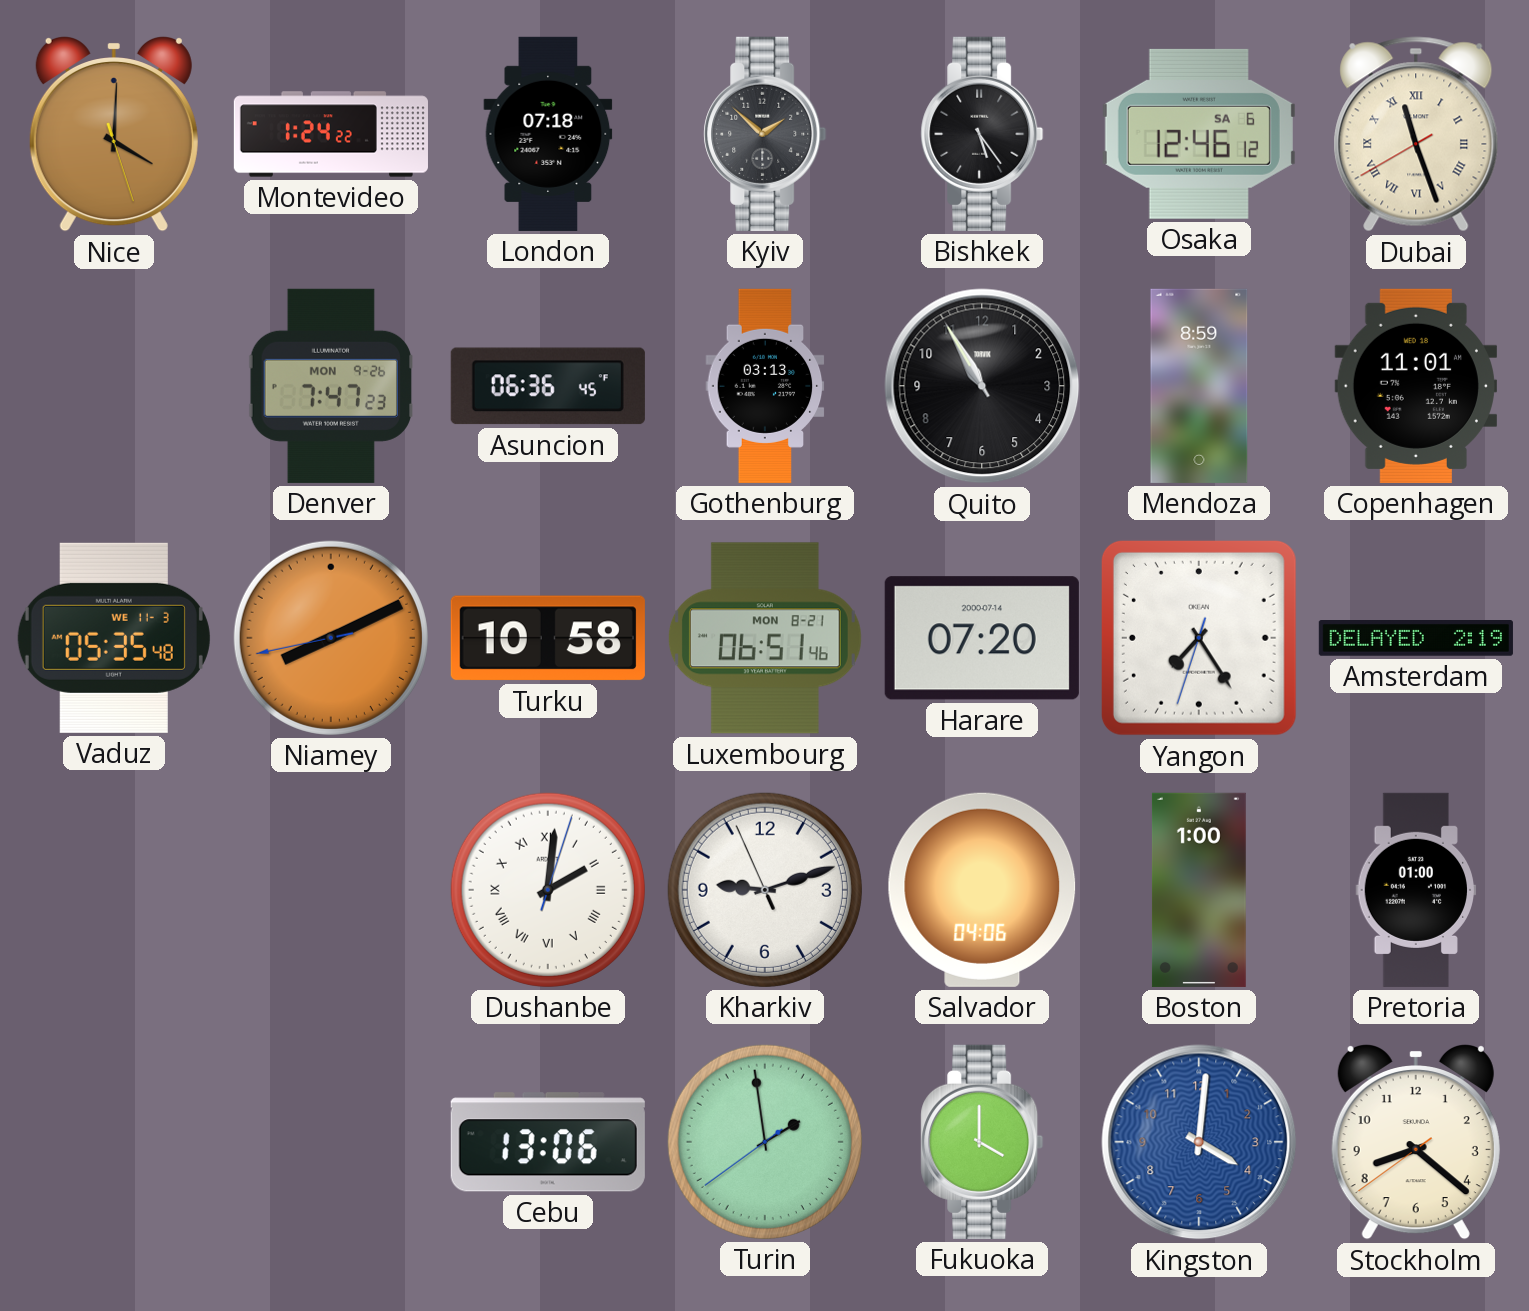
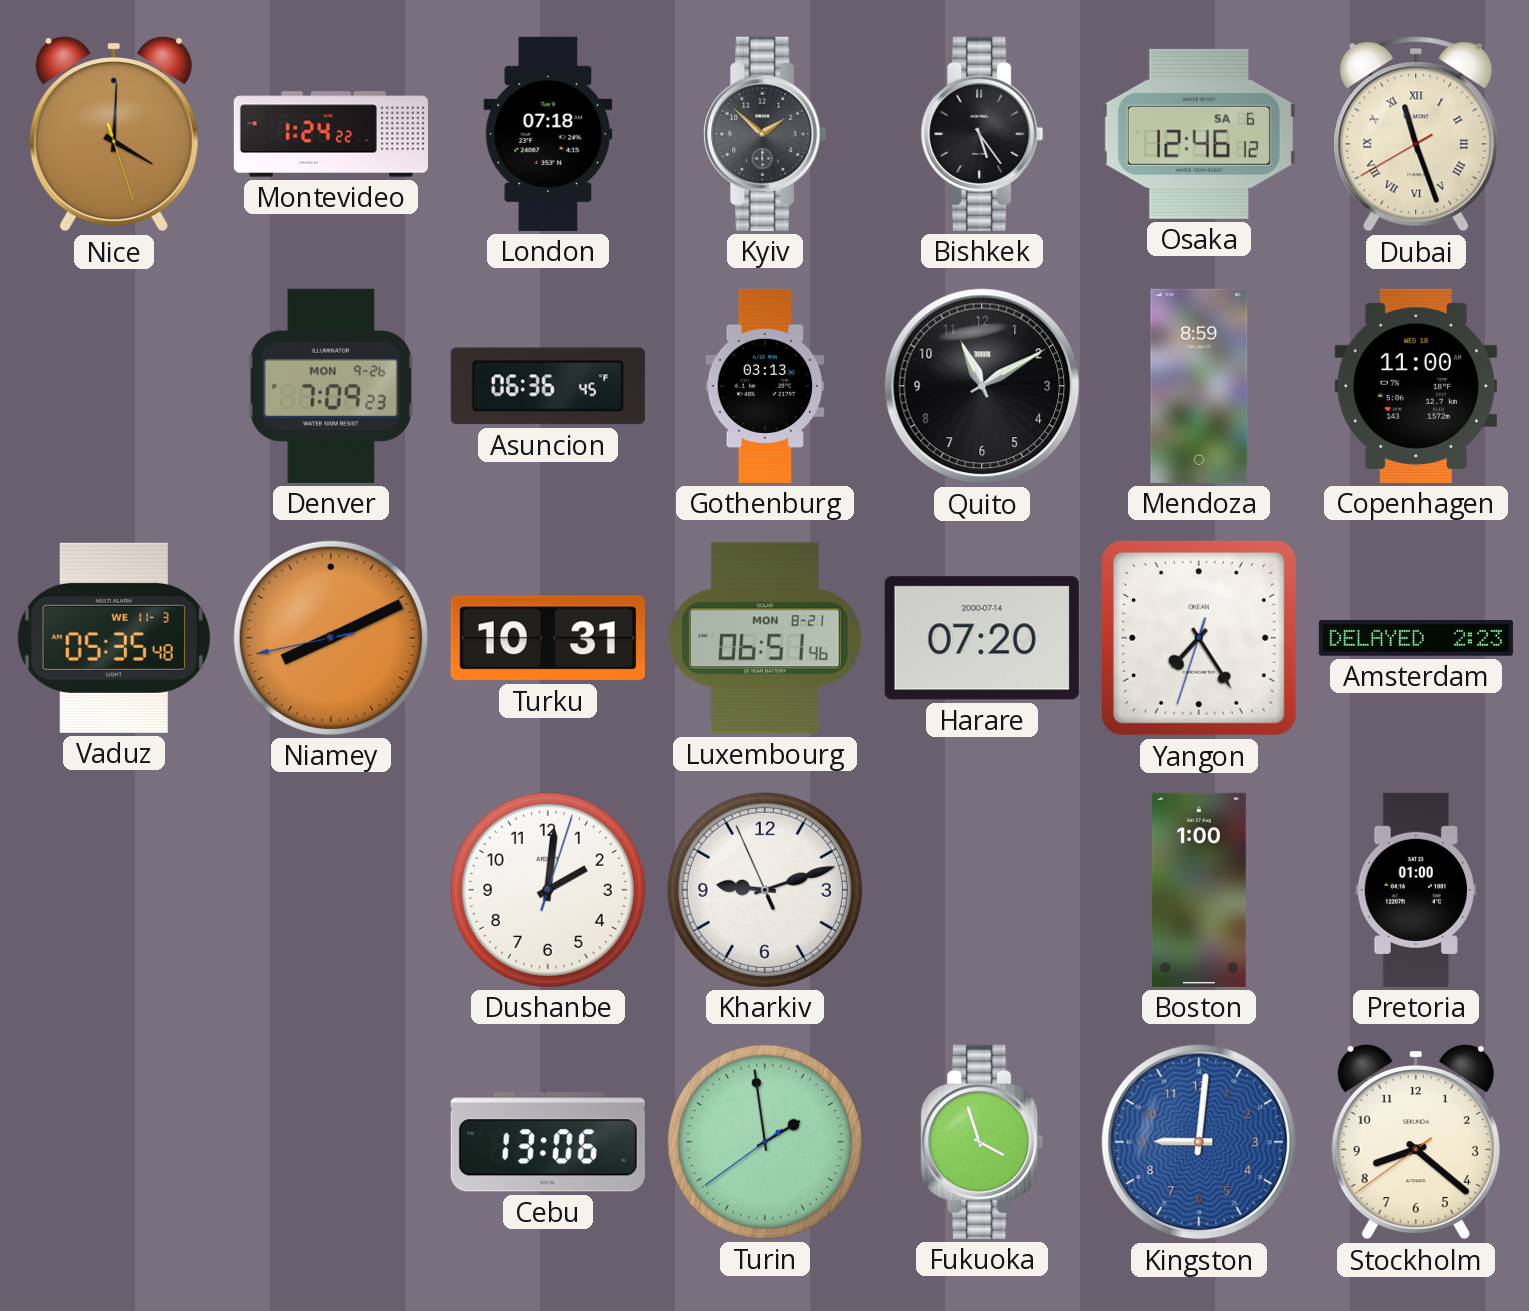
Denver: 7:47 -> 7:09
Quito: 10:55 -> 11:10
Copenhagen: 11:01 -> 11:00
Turku: 10:58 -> 10:31
Amsterdam: 2:19 -> 2:23
Dushanbe numerals: Roman -> Arabic
Salvador: 04:06 -> none
Fukuoka: 4:00 -> 3:57
Kingston: 4:01 -> 9:01
